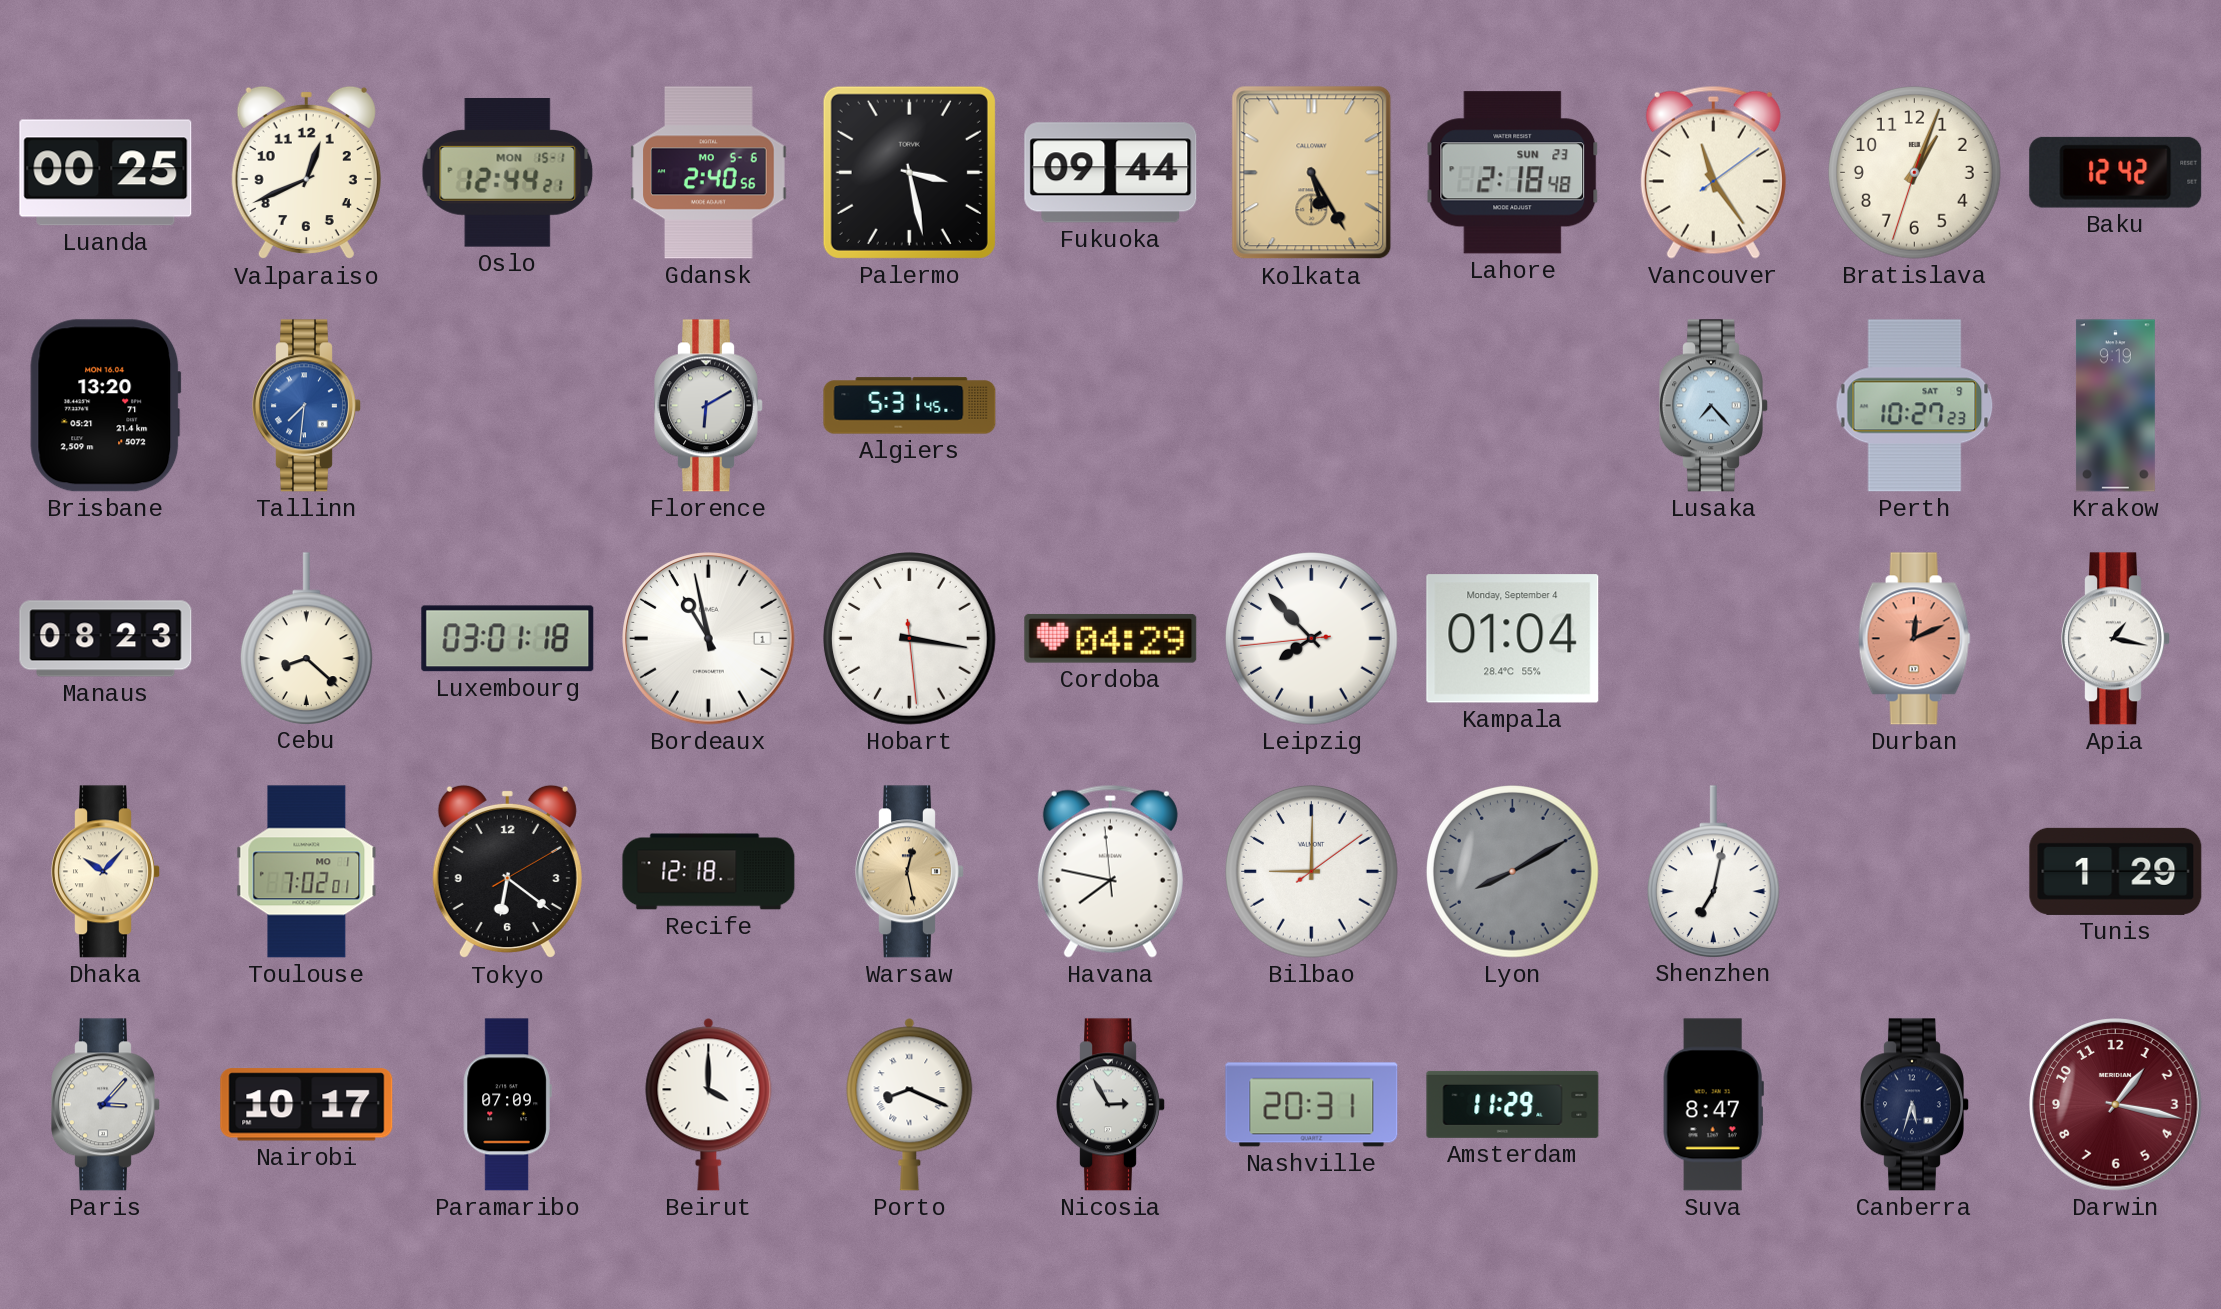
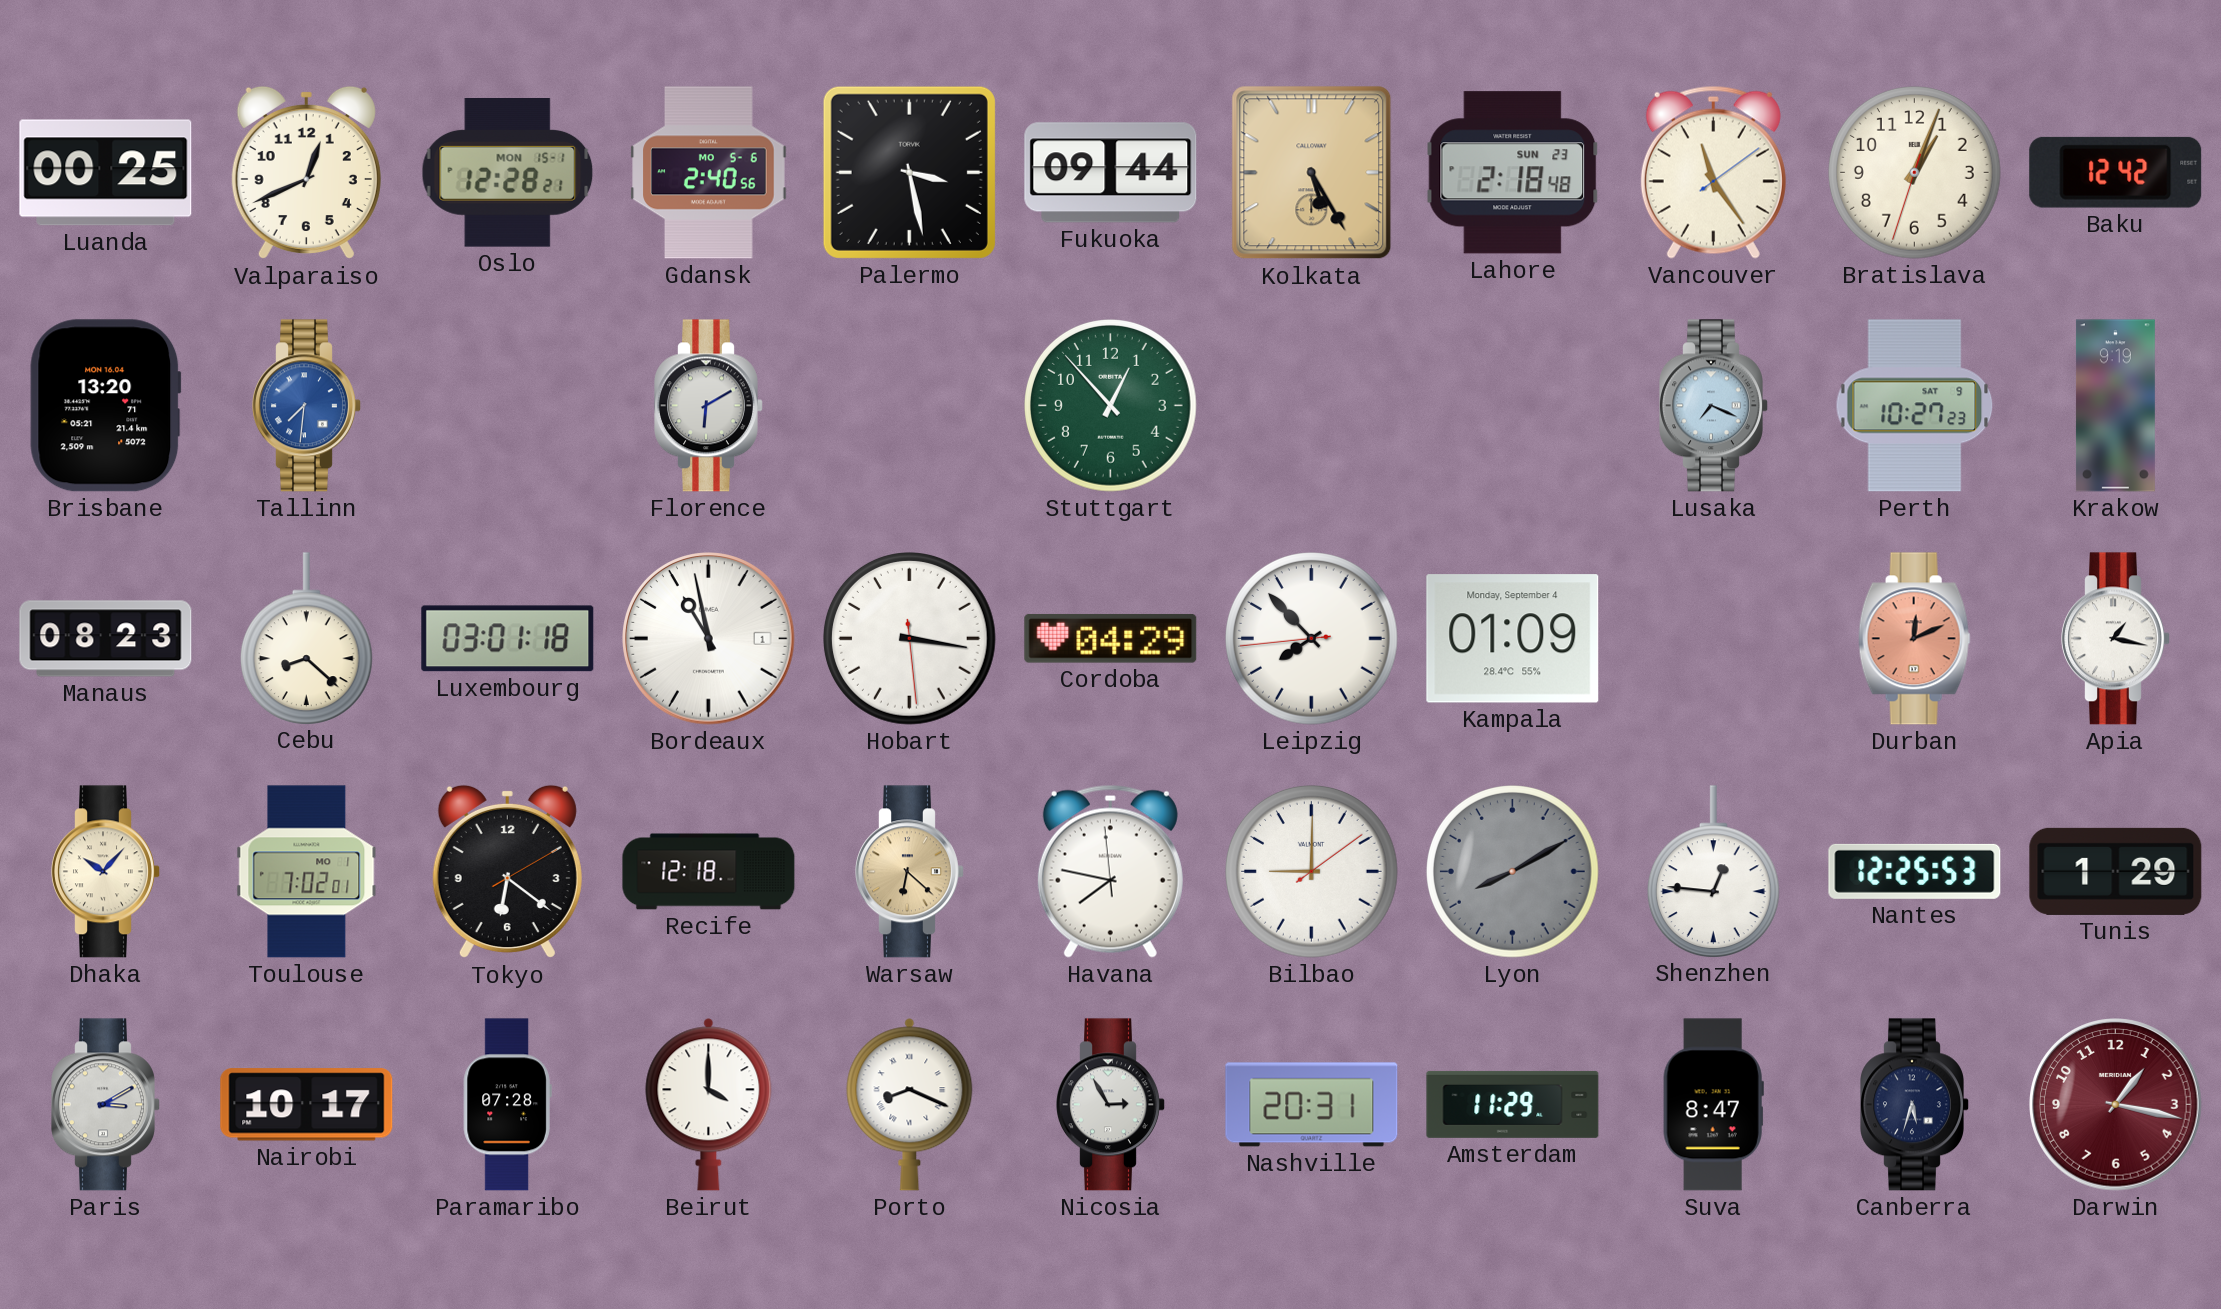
Oslo: 12:44 -> 12:28
Algiers: 5:31 -> none
Stuttgart: none -> 12:53
Lusaka: 7:23 -> 7:19
Kampala: 01:04 -> 01:09
Warsaw: 12:28 -> 6:22
Shenzhen: 7:02 -> 12:46
Nantes: none -> 12:25
Paris: 3:07 -> 3:10
Paramaribo: 07:09 -> 07:28
